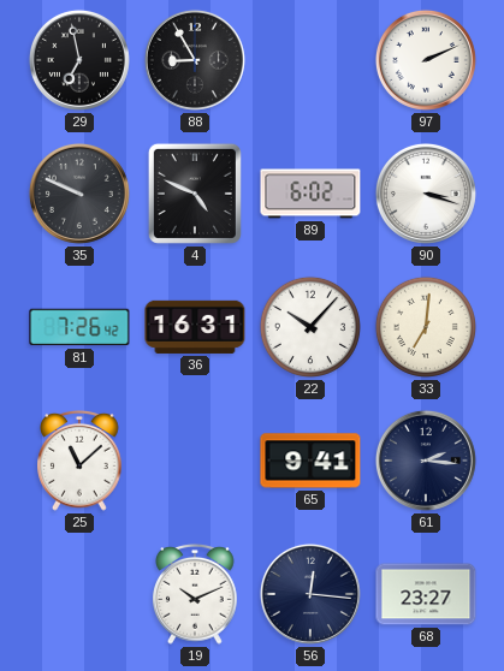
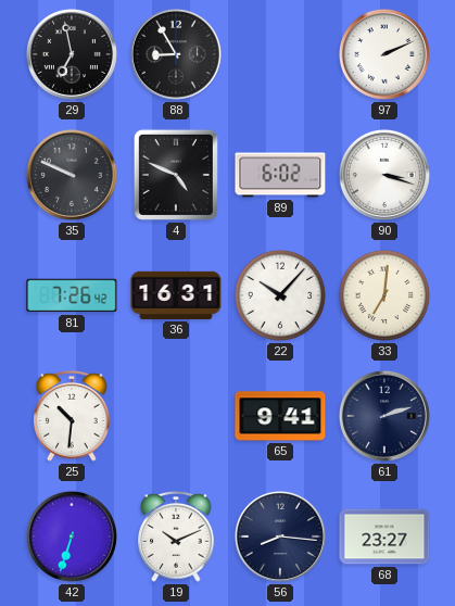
25: 11:08 -> 10:31
61: 2:16 -> 2:12
42: none -> 6:33
56: 12:16 -> 8:16
